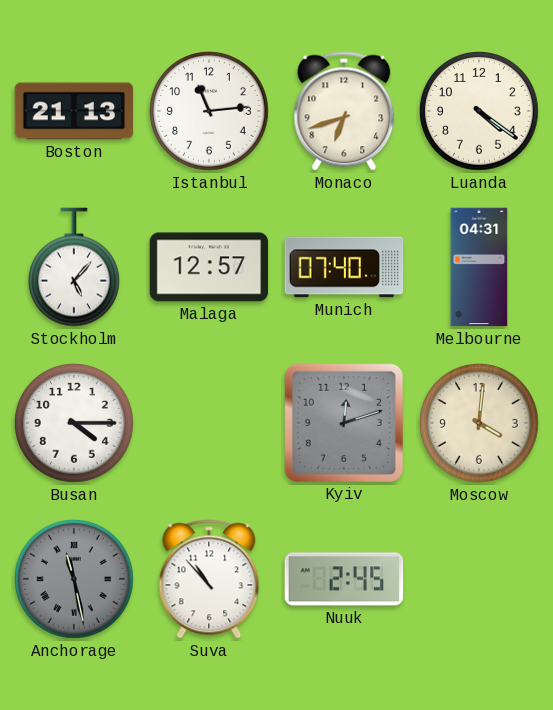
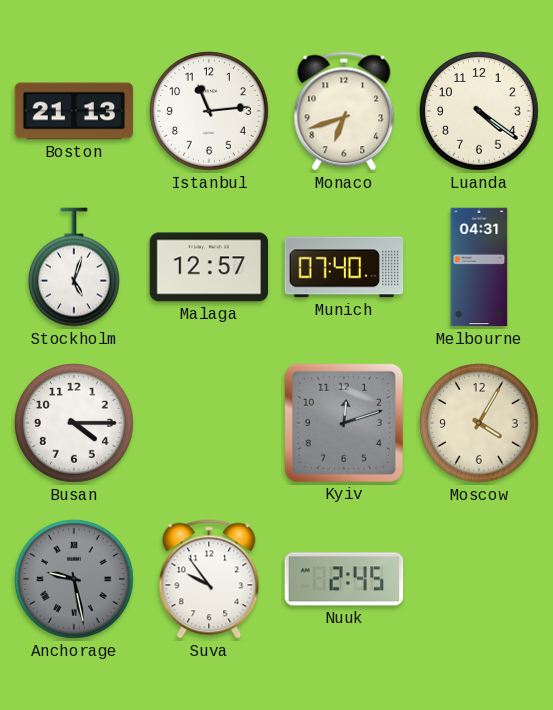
Stockholm: 5:07 -> 5:03
Moscow: 4:01 -> 4:05
Anchorage: 11:28 -> 9:28
Suva: 10:53 -> 9:54
